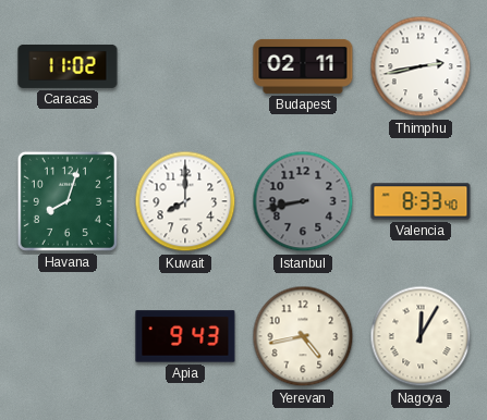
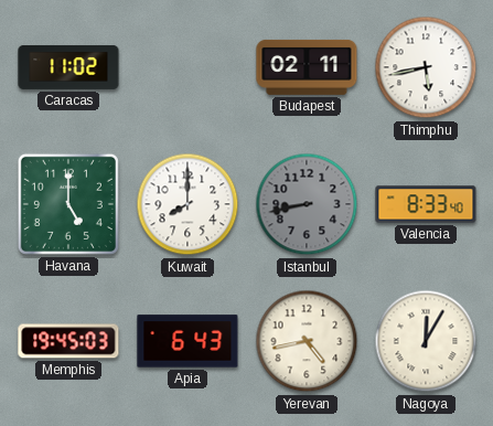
Thimphu: 2:43 -> 5:43
Havana: 8:03 -> 5:00
Memphis: none -> 19:45
Apia: 9:43 -> 6:43
